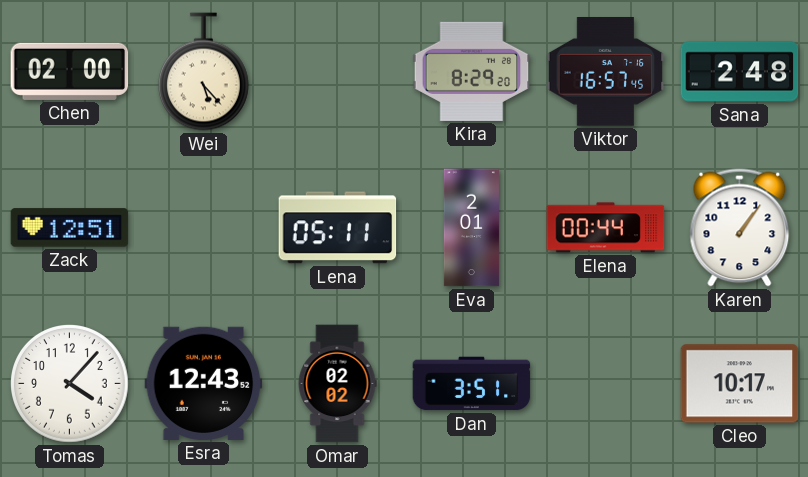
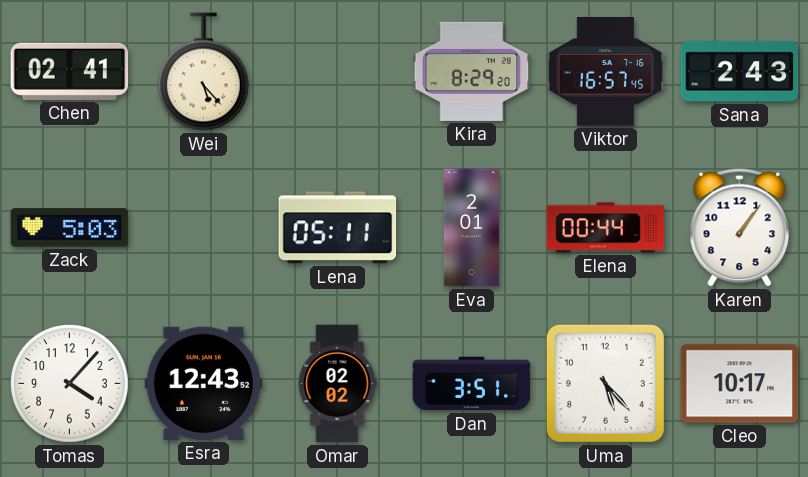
Chen: 02:00 -> 02:41
Sana: 2:48 -> 2:43
Zack: 12:51 -> 5:03
Uma: none -> 5:23
